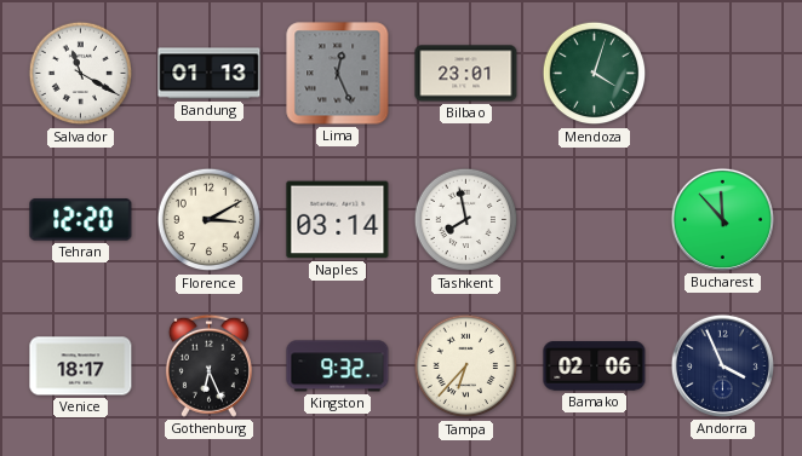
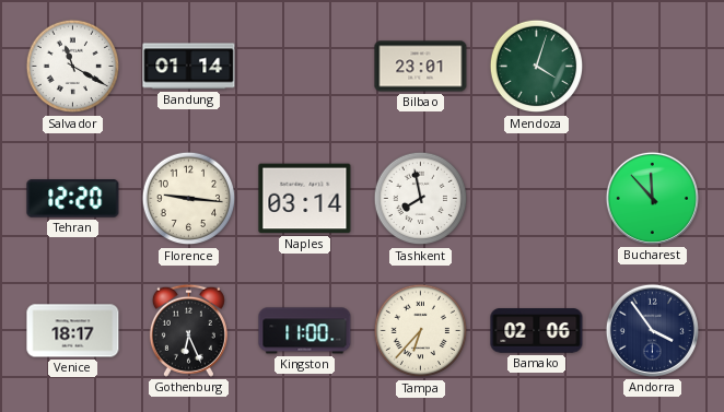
Bandung: 01:13 -> 01:14
Lima: 12:26 -> none
Florence: 3:10 -> 9:16
Kingston: 9:32 -> 11:00
Andorra: 3:56 -> 3:54
